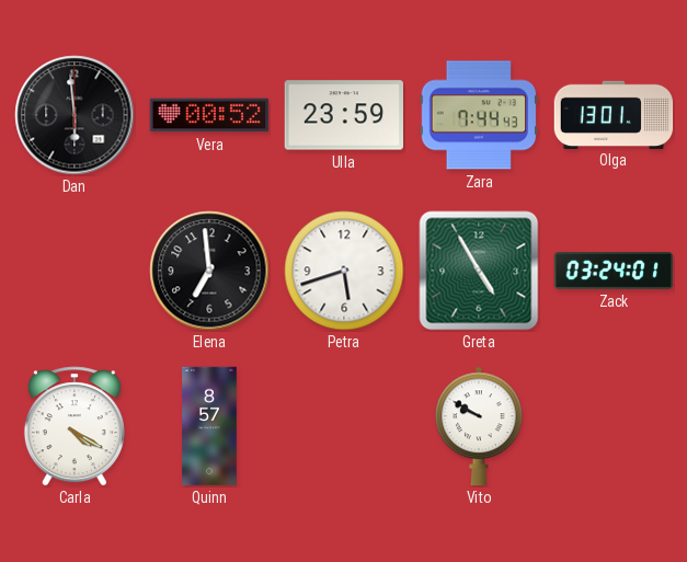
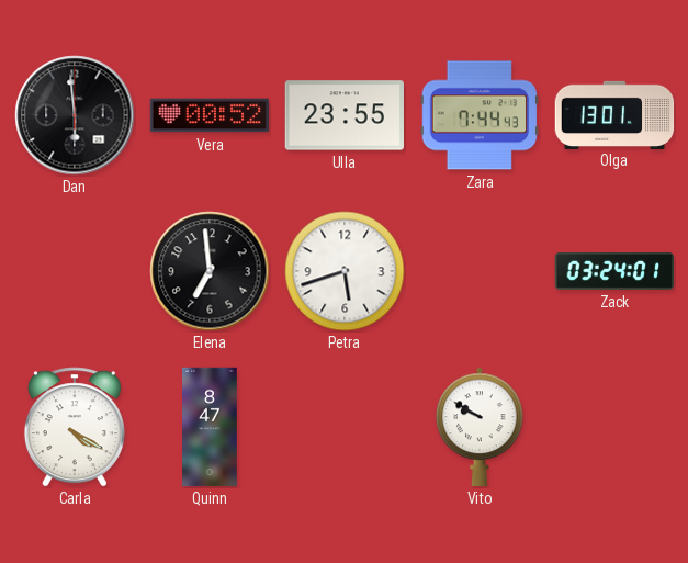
Ulla: 23:59 -> 23:55
Greta: 4:55 -> none
Quinn: 8:57 -> 8:47
